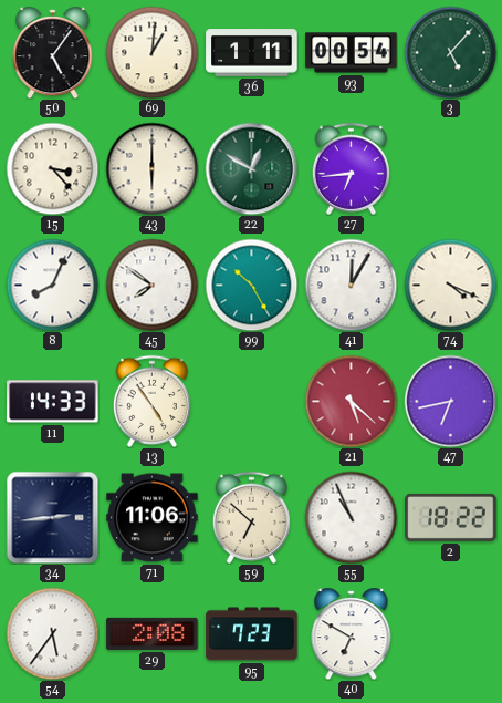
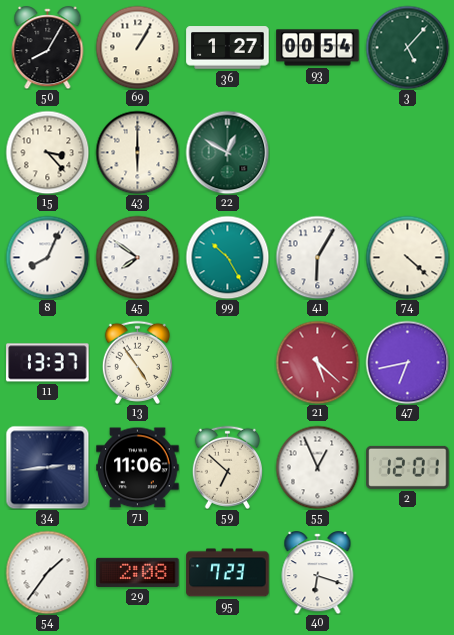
50: 5:06 -> 8:05
69: 1:01 -> 1:05
36: 1:11 -> 1:27
27: 6:44 -> none
41: 12:05 -> 6:05
74: 4:19 -> 4:22
11: 14:33 -> 13:37
55: 10:56 -> 12:56
2: 18:22 -> 12:01
54: 5:36 -> 1:36
40: 6:50 -> 6:18
